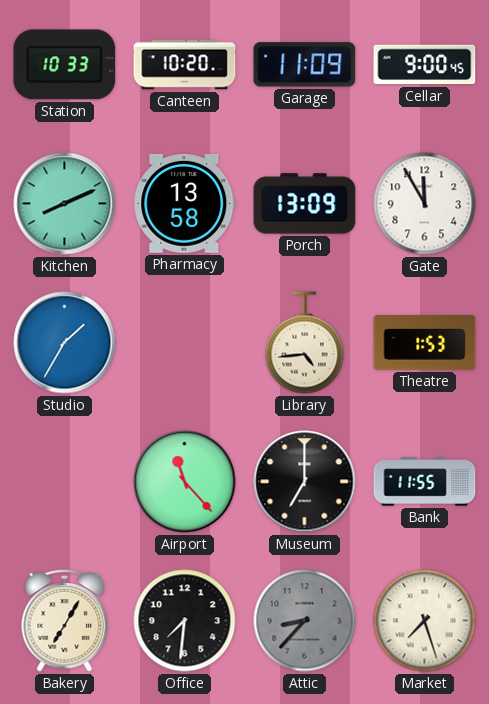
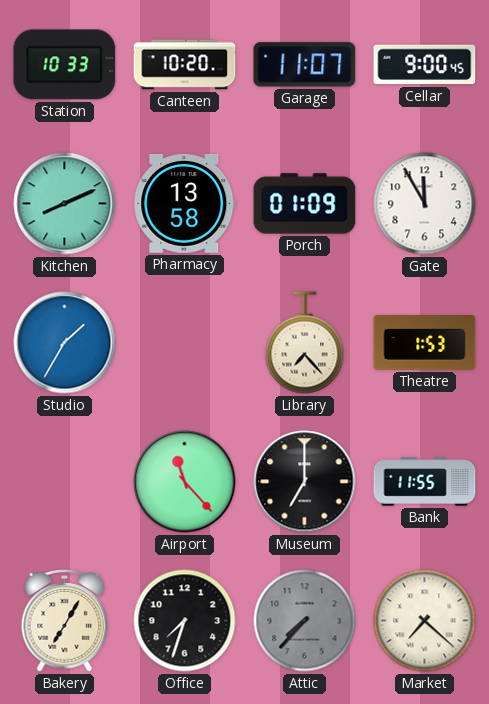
Garage: 11:09 -> 11:07
Porch: 13:09 -> 01:09
Library: 4:44 -> 7:23
Office: 7:31 -> 7:33
Attic: 8:37 -> 7:37
Market: 7:27 -> 7:22
